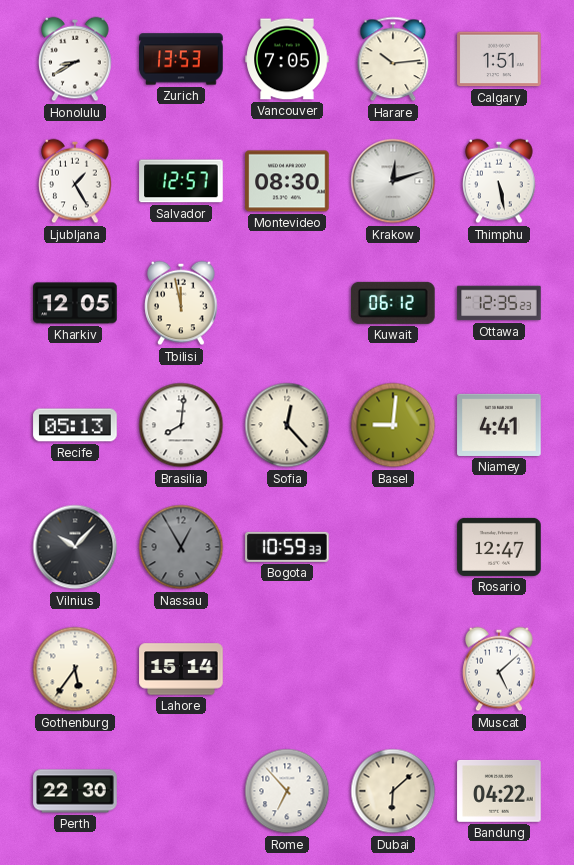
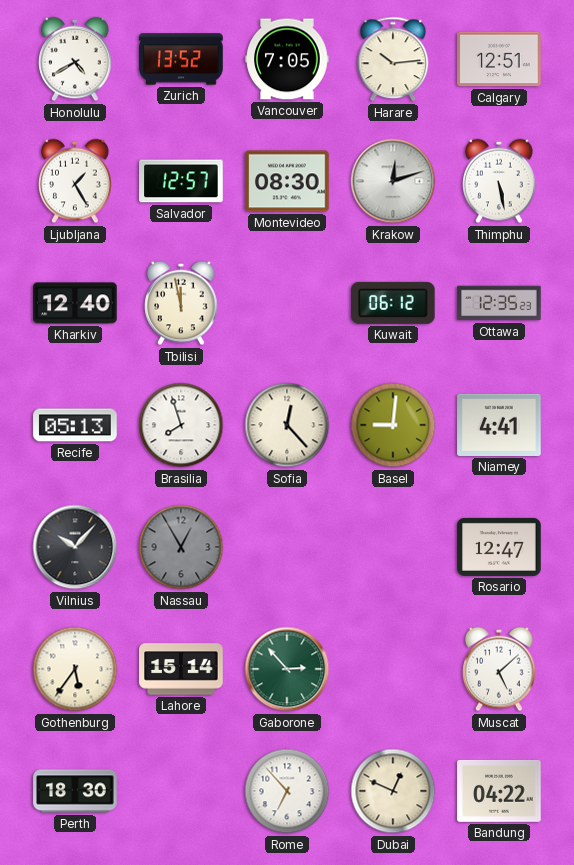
Honolulu: 8:40 -> 4:40
Zurich: 13:53 -> 13:52
Calgary: 1:51 -> 12:51
Kharkiv: 12:05 -> 12:40
Brasilia: 8:01 -> 7:57
Bogota: 10:59 -> none
Gaborone: none -> 2:53
Perth: 22:30 -> 18:30
Dubai: 6:08 -> 12:49
